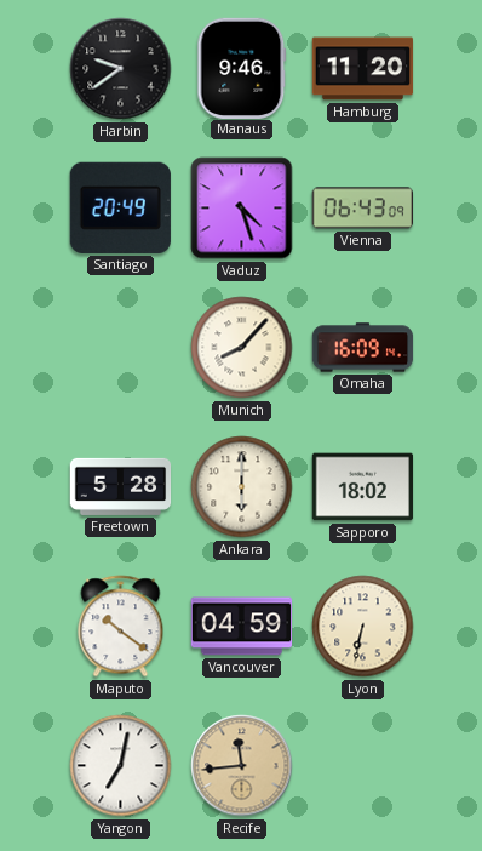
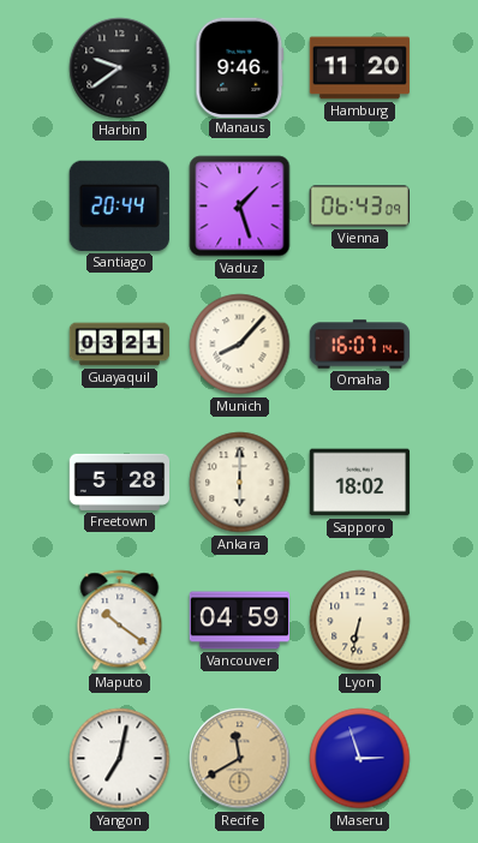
Santiago: 20:49 -> 20:44
Vaduz: 4:27 -> 1:27
Guayaquil: none -> 03:21
Omaha: 16:09 -> 16:07
Recife: 11:44 -> 11:40
Maseru: none -> 2:57
